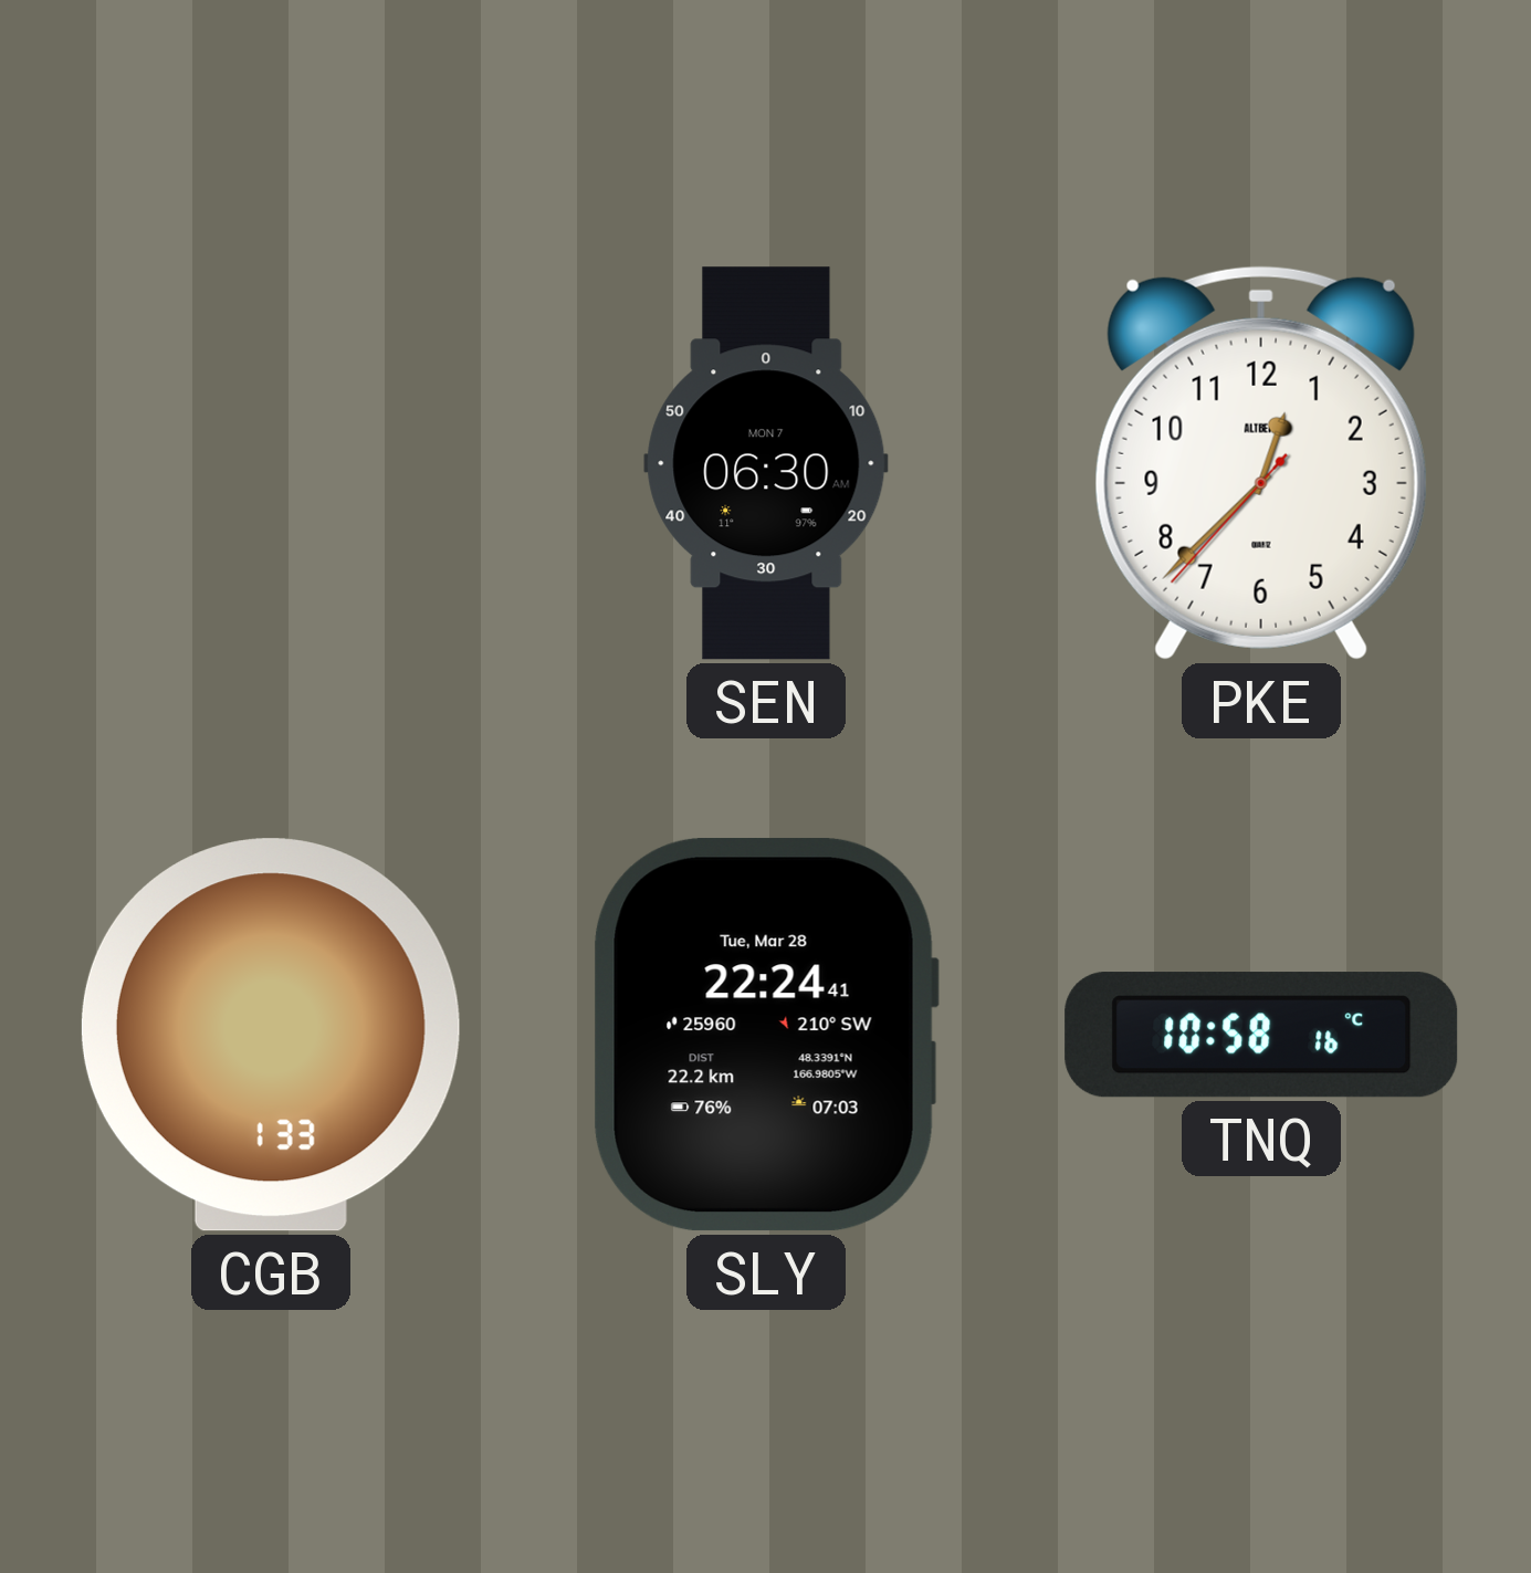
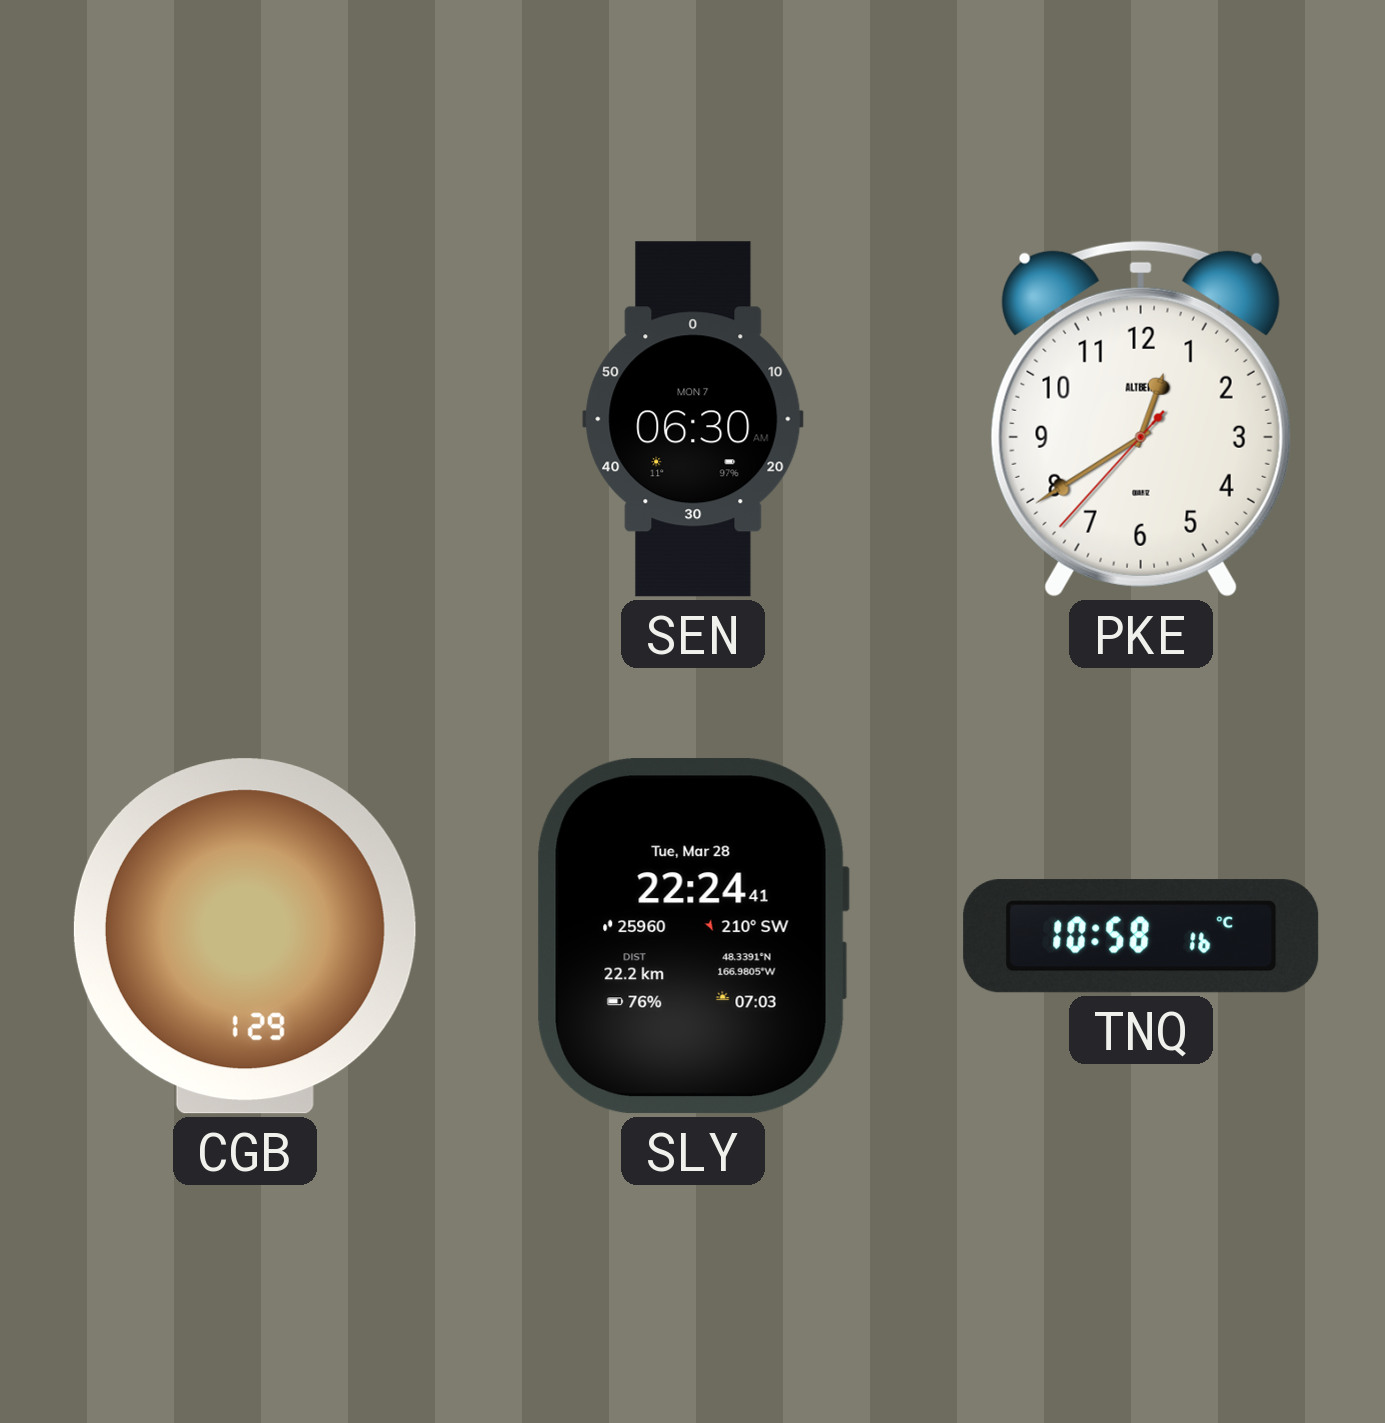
PKE: 12:37 -> 12:39
CGB: 1:33 -> 1:29
